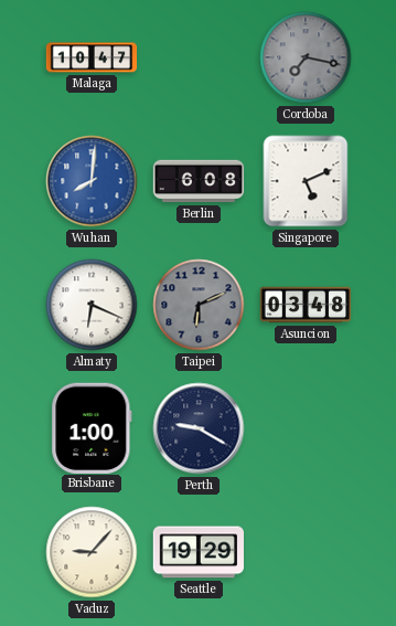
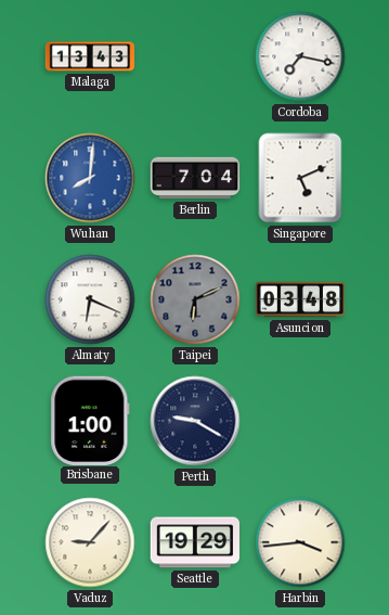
Malaga: 10:47 -> 13:43
Cordoba dial: grey -> white
Berlin: 6:08 -> 7:04
Harbin: none -> 3:44
